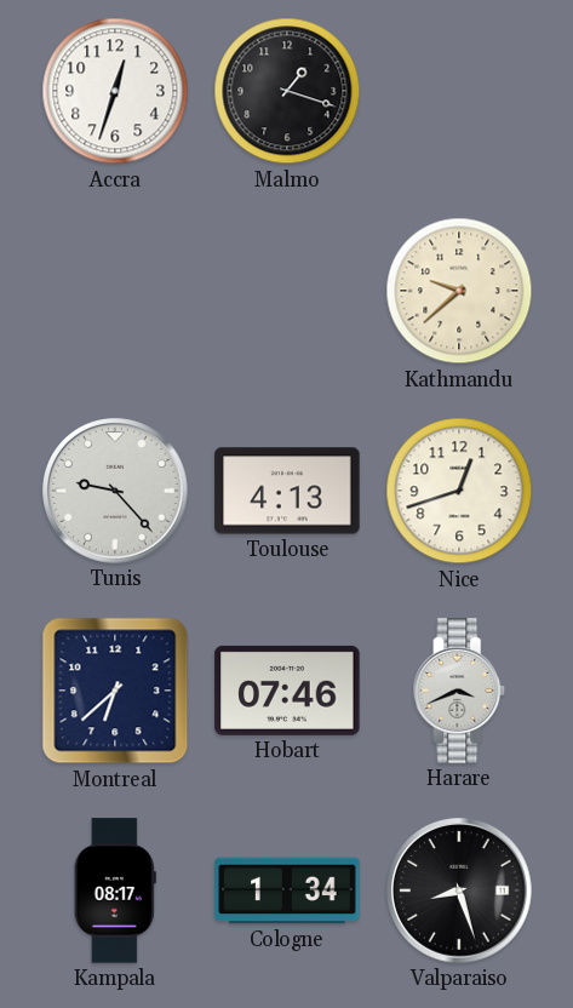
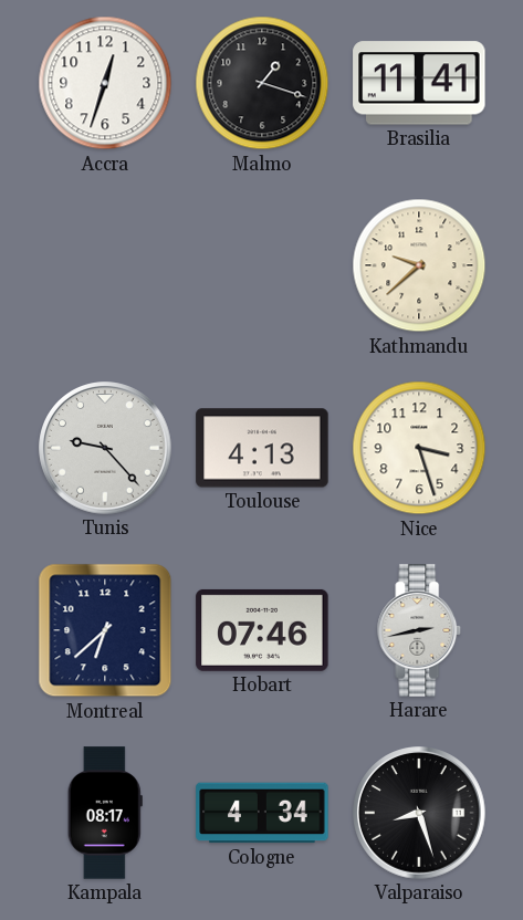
Brasilia: none -> 11:41
Nice: 12:42 -> 3:27
Harare: 3:41 -> 2:43
Cologne: 1:34 -> 4:34
